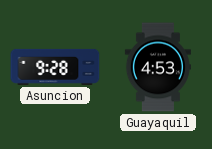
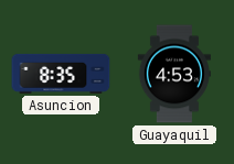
Asuncion: 9:28 -> 8:35
